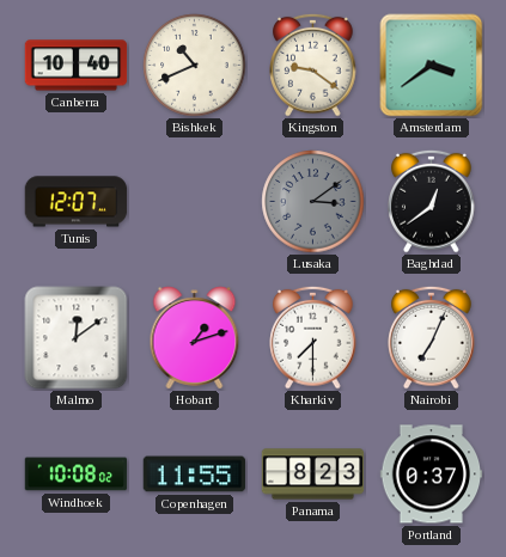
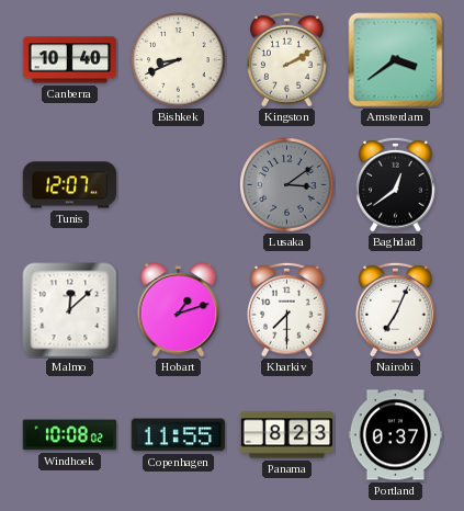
Bishkek: 10:41 -> 8:41
Kingston: 9:21 -> 2:10
Malmo: 12:09 -> 12:08
